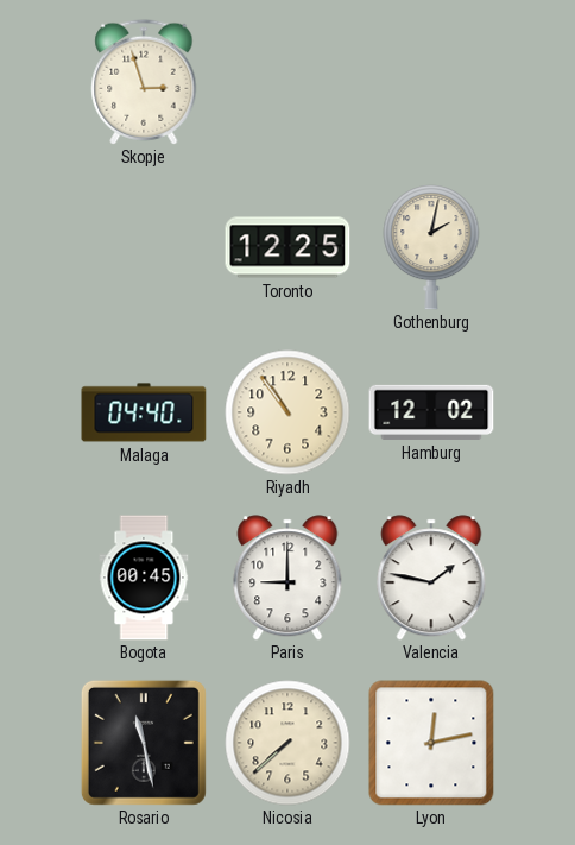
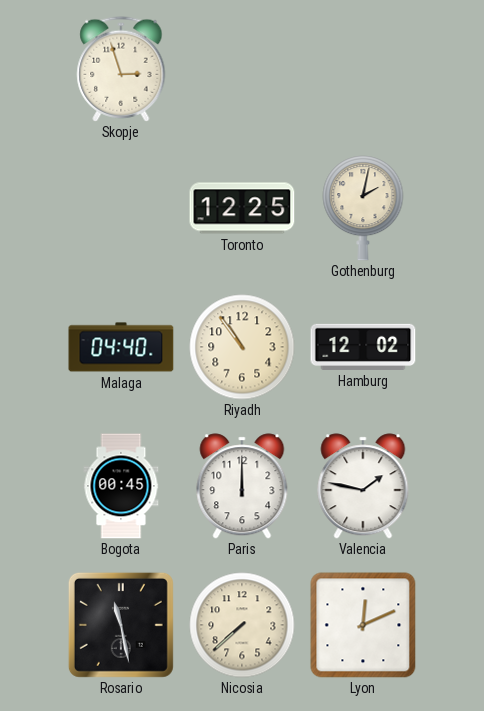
Paris: 9:00 -> 12:00
Lyon: 12:13 -> 12:11
